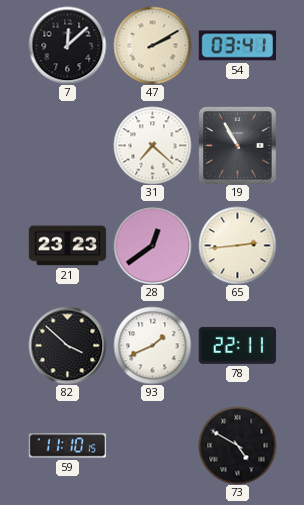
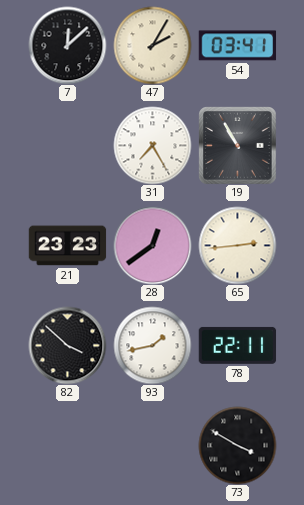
47: 2:10 -> 2:05
31: 7:22 -> 7:25
93: 1:41 -> 1:43
59: 11:10 -> none
73: 4:50 -> 3:50
